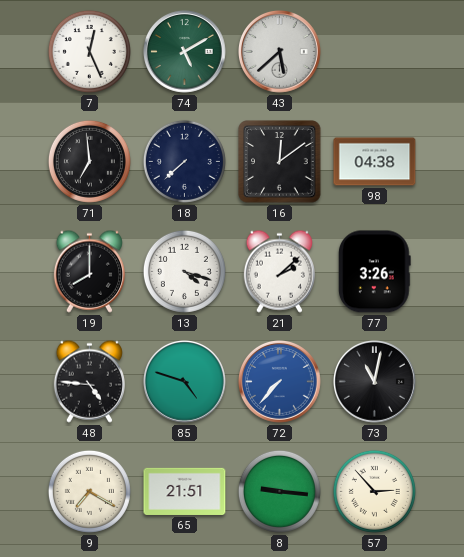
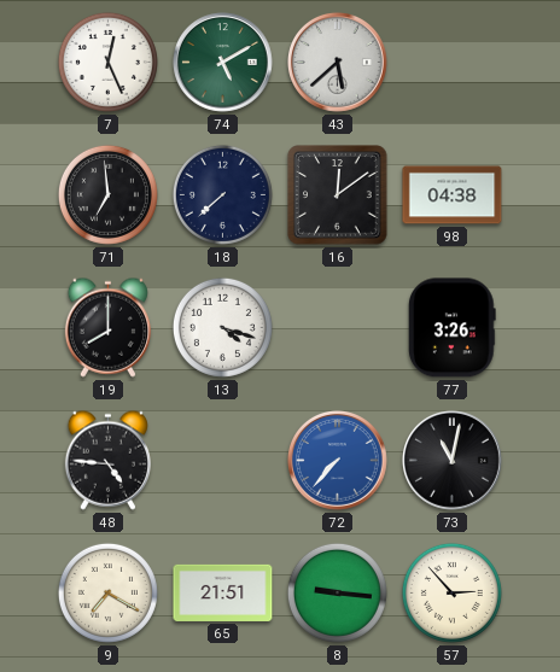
21: 2:08 -> none
85: 4:48 -> none
